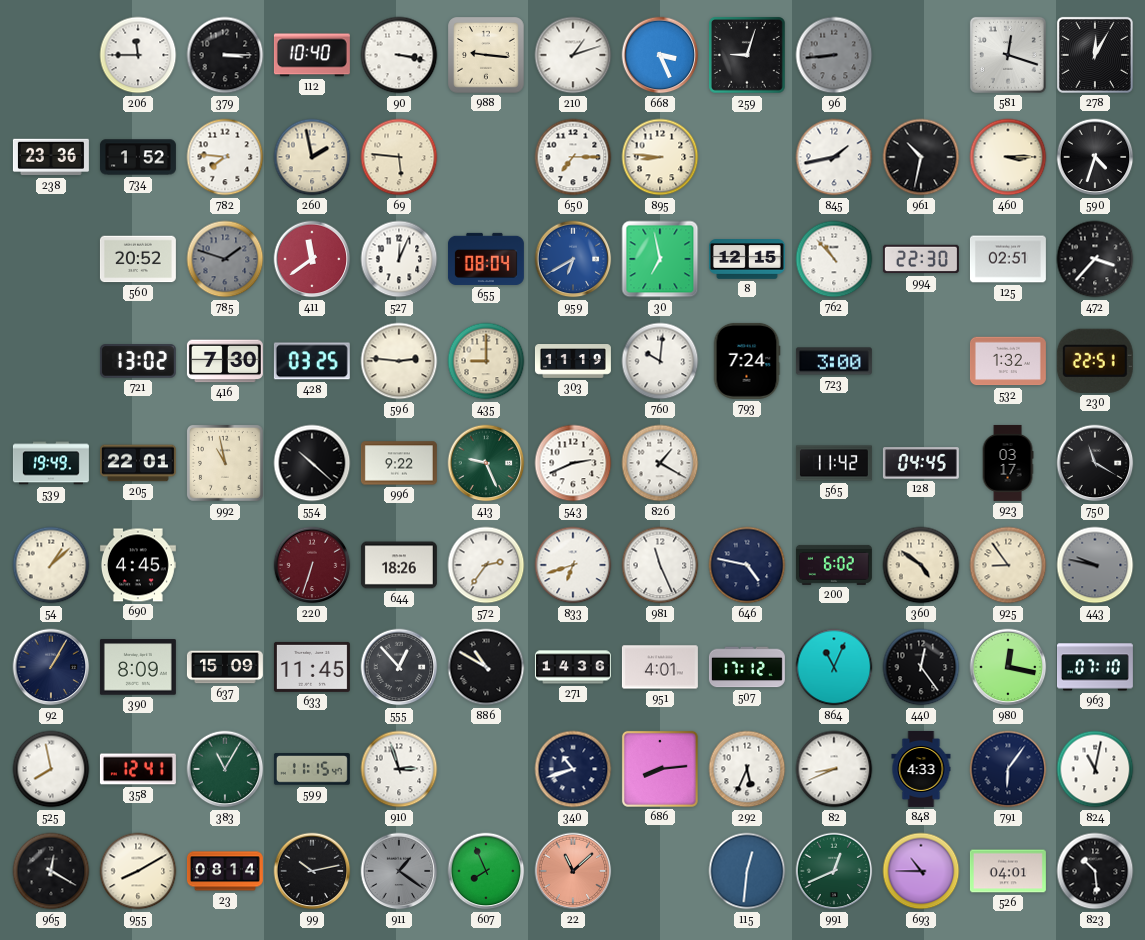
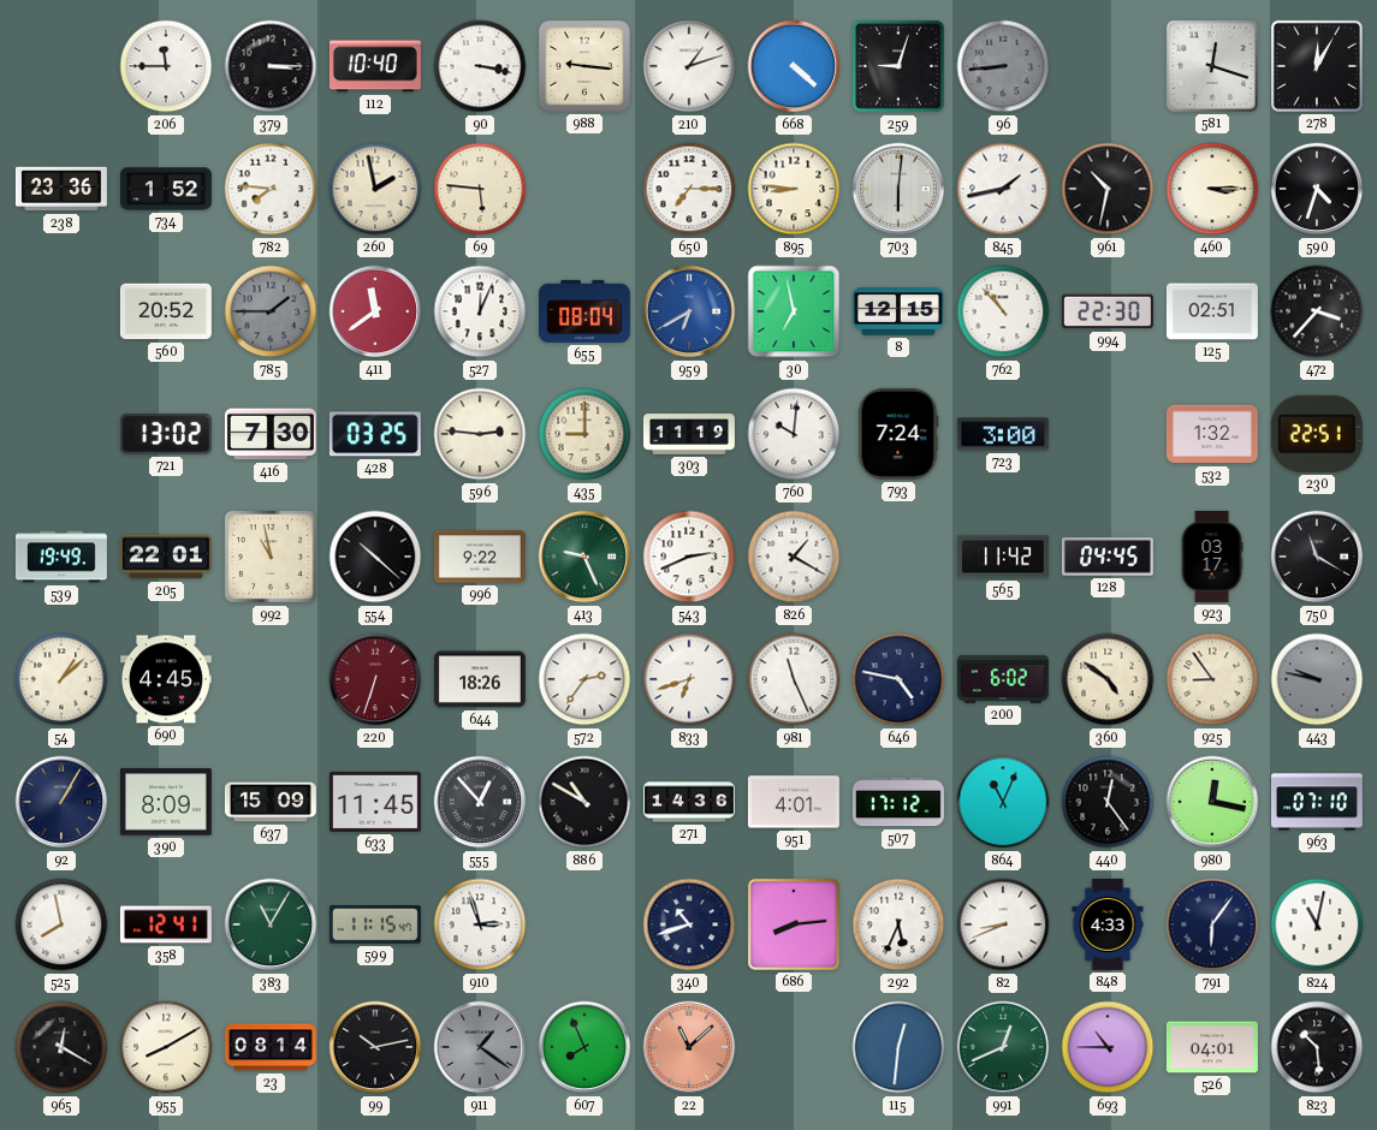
668: 3:26 -> 4:22
703: none -> 6:01
785: 1:48 -> 1:45
